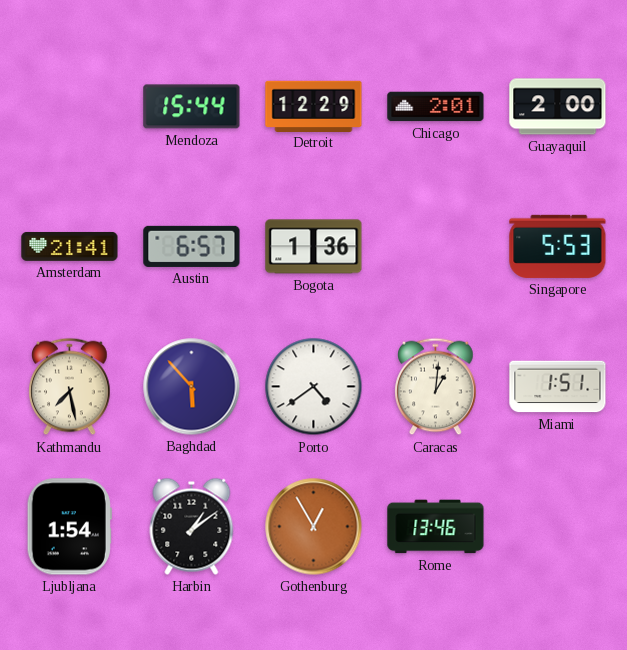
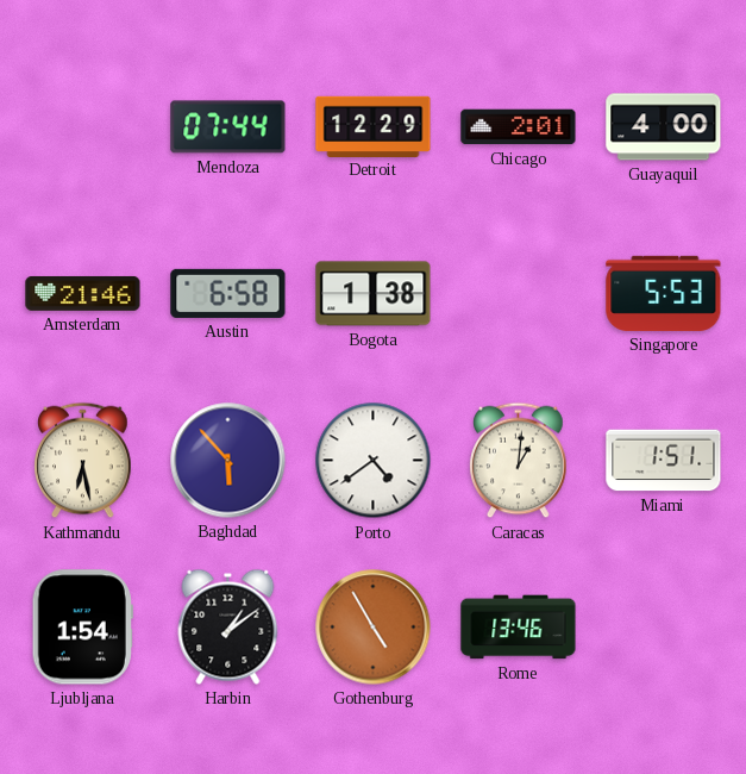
Mendoza: 15:44 -> 07:44
Guayaquil: 2:00 -> 4:00
Amsterdam: 21:41 -> 21:46
Austin: 6:57 -> 6:58
Bogota: 1:36 -> 1:38
Kathmandu: 7:28 -> 6:28
Gothenburg: 12:55 -> 4:55
